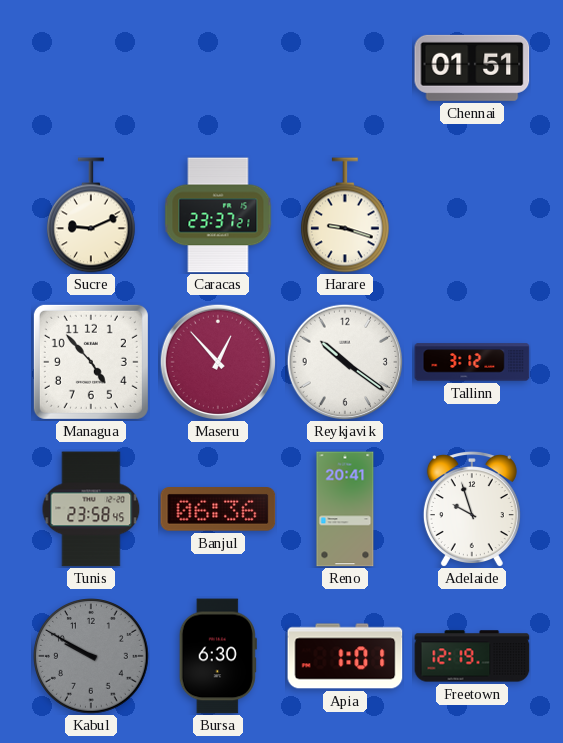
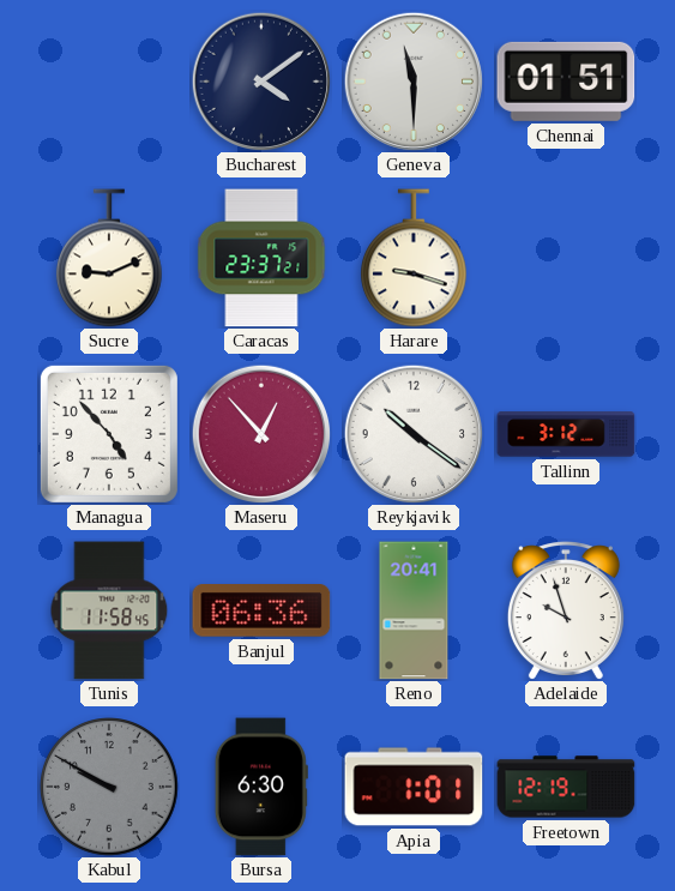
Bucharest: none -> 4:09
Geneva: none -> 11:30
Tunis: 23:58 -> 11:58
